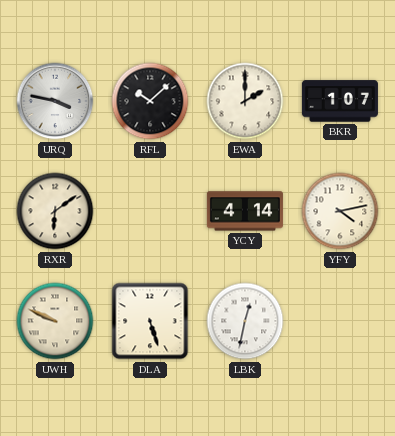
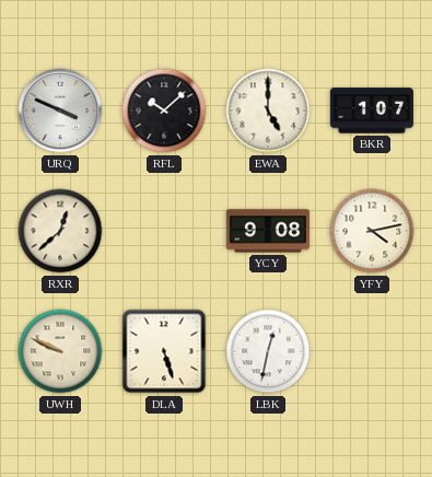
URQ: 3:47 -> 3:49
EWA: 2:00 -> 5:00
RXR: 6:09 -> 12:38
YCY: 4:14 -> 9:08
